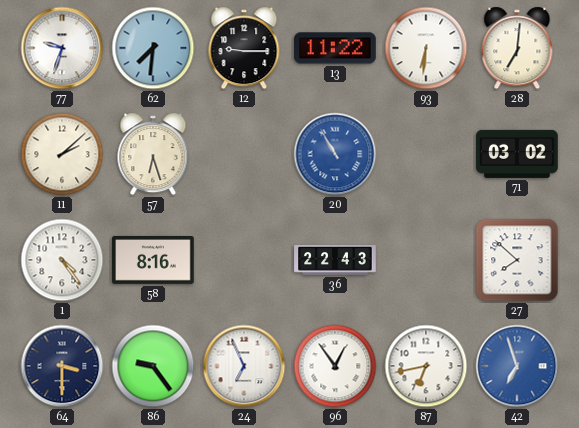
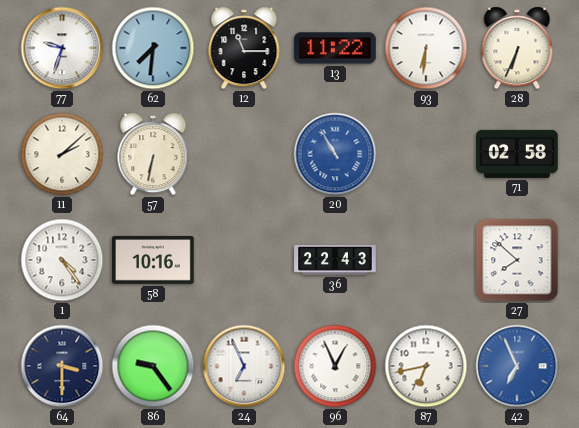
12: 9:15 -> 11:15
28: 7:01 -> 6:34
57: 6:27 -> 6:32
71: 03:02 -> 02:58
58: 8:16 -> 10:16
96: 12:54 -> 12:56
42: 6:57 -> 6:56
